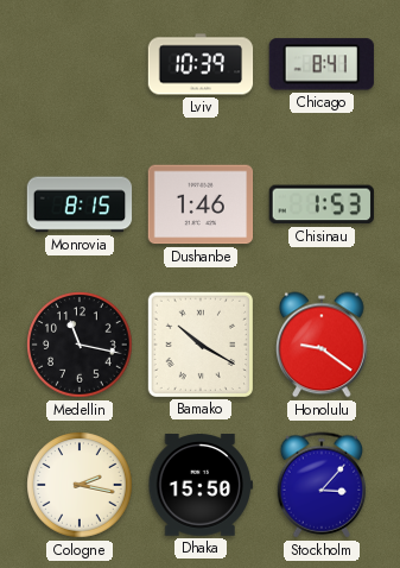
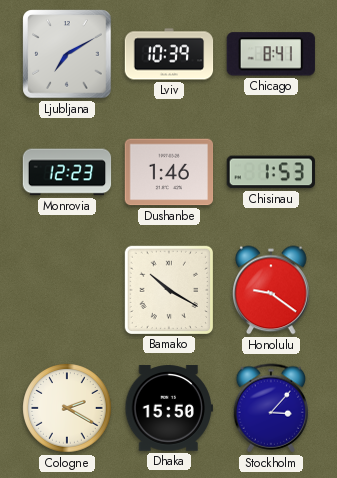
Ljubljana: none -> 7:10
Monrovia: 8:15 -> 12:23
Medellin: 11:17 -> none
Cologne: 2:17 -> 2:20
